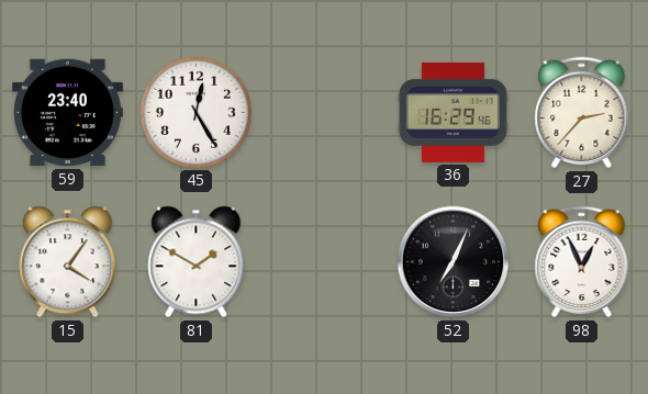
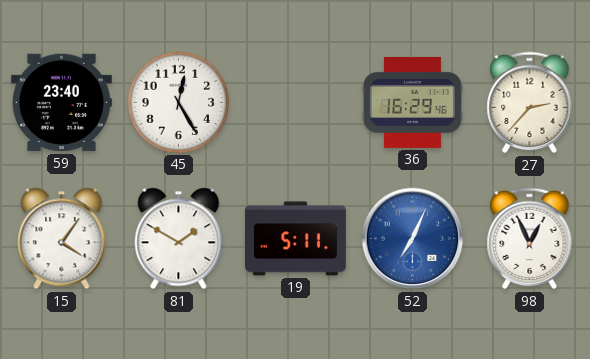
19: none -> 5:11
52 dial: black -> blue
